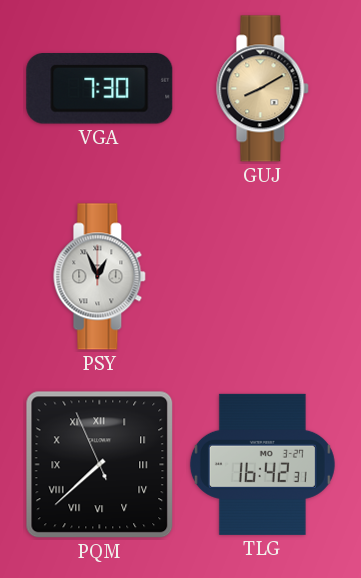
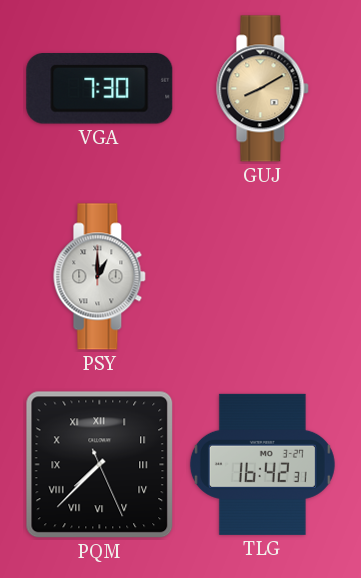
PSY: 12:56 -> 1:00
PQM: 7:37:56 -> 7:37:26
